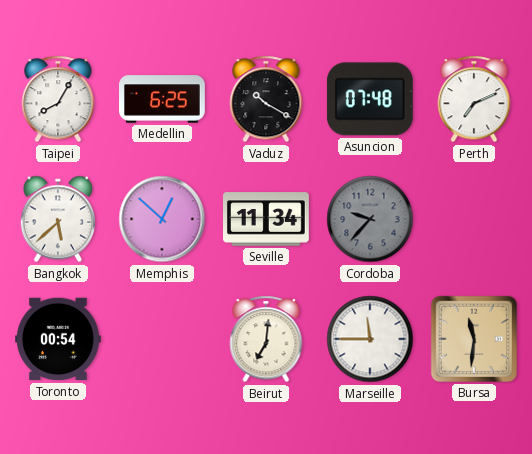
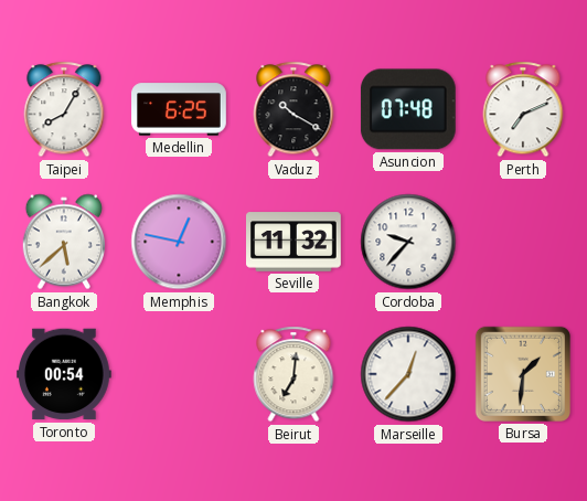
Memphis: 12:52 -> 12:47
Seville: 11:34 -> 11:32
Cordoba dial: grey -> white
Marseille: 11:45 -> 12:37
Bursa: 11:31 -> 1:31
